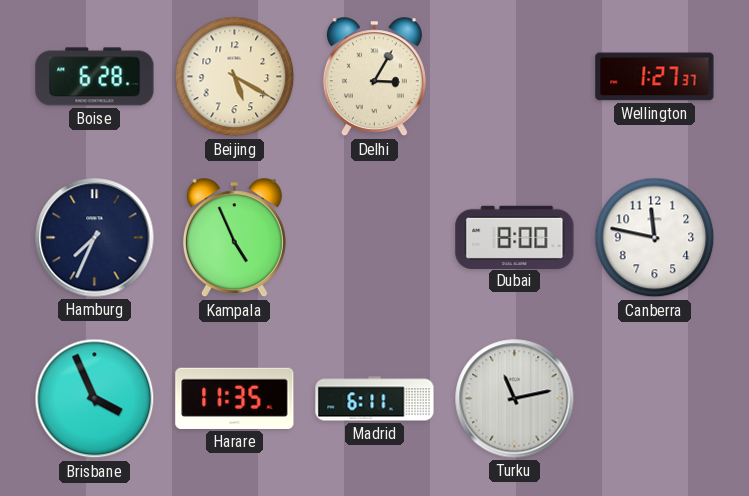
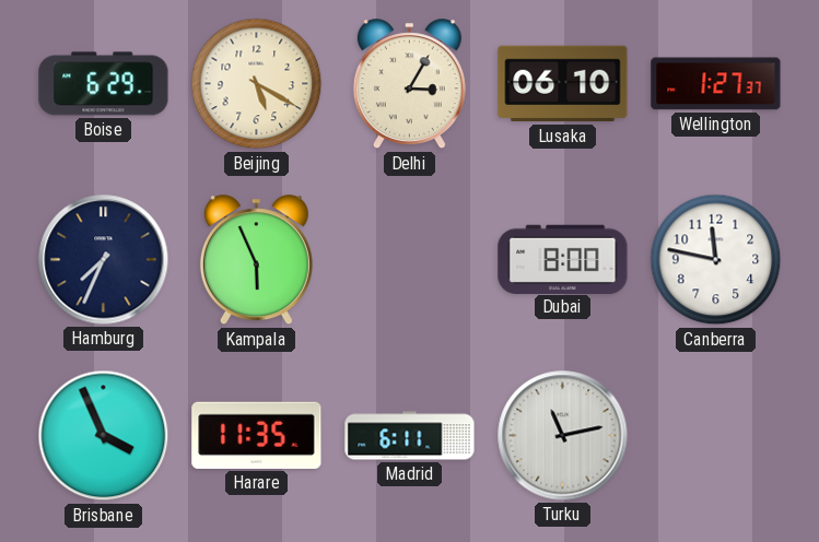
Boise: 6:28 -> 6:29
Lusaka: none -> 06:10
Kampala: 4:56 -> 5:56
